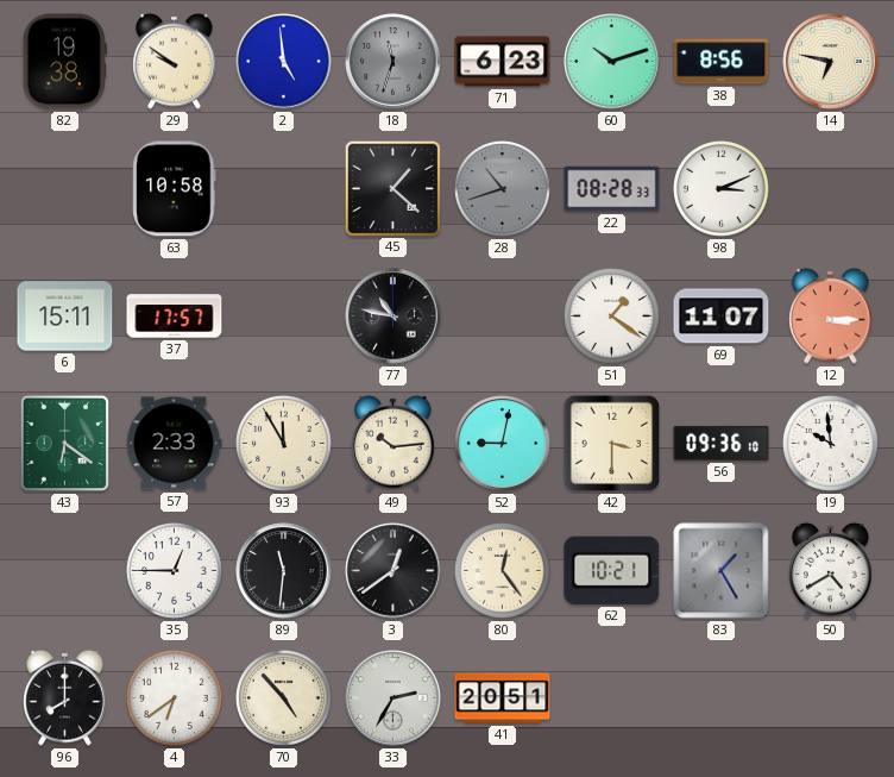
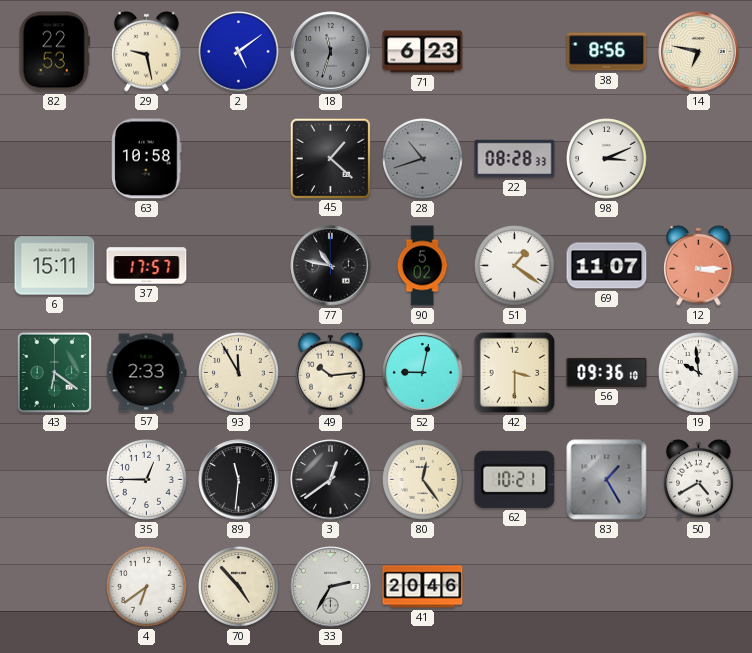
82: 19:38 -> 22:53
29: 9:51 -> 9:28
2: 4:59 -> 5:09
60: 10:12 -> none
90: none -> 5:02
96: 8:00 -> none
41: 20:51 -> 20:46
